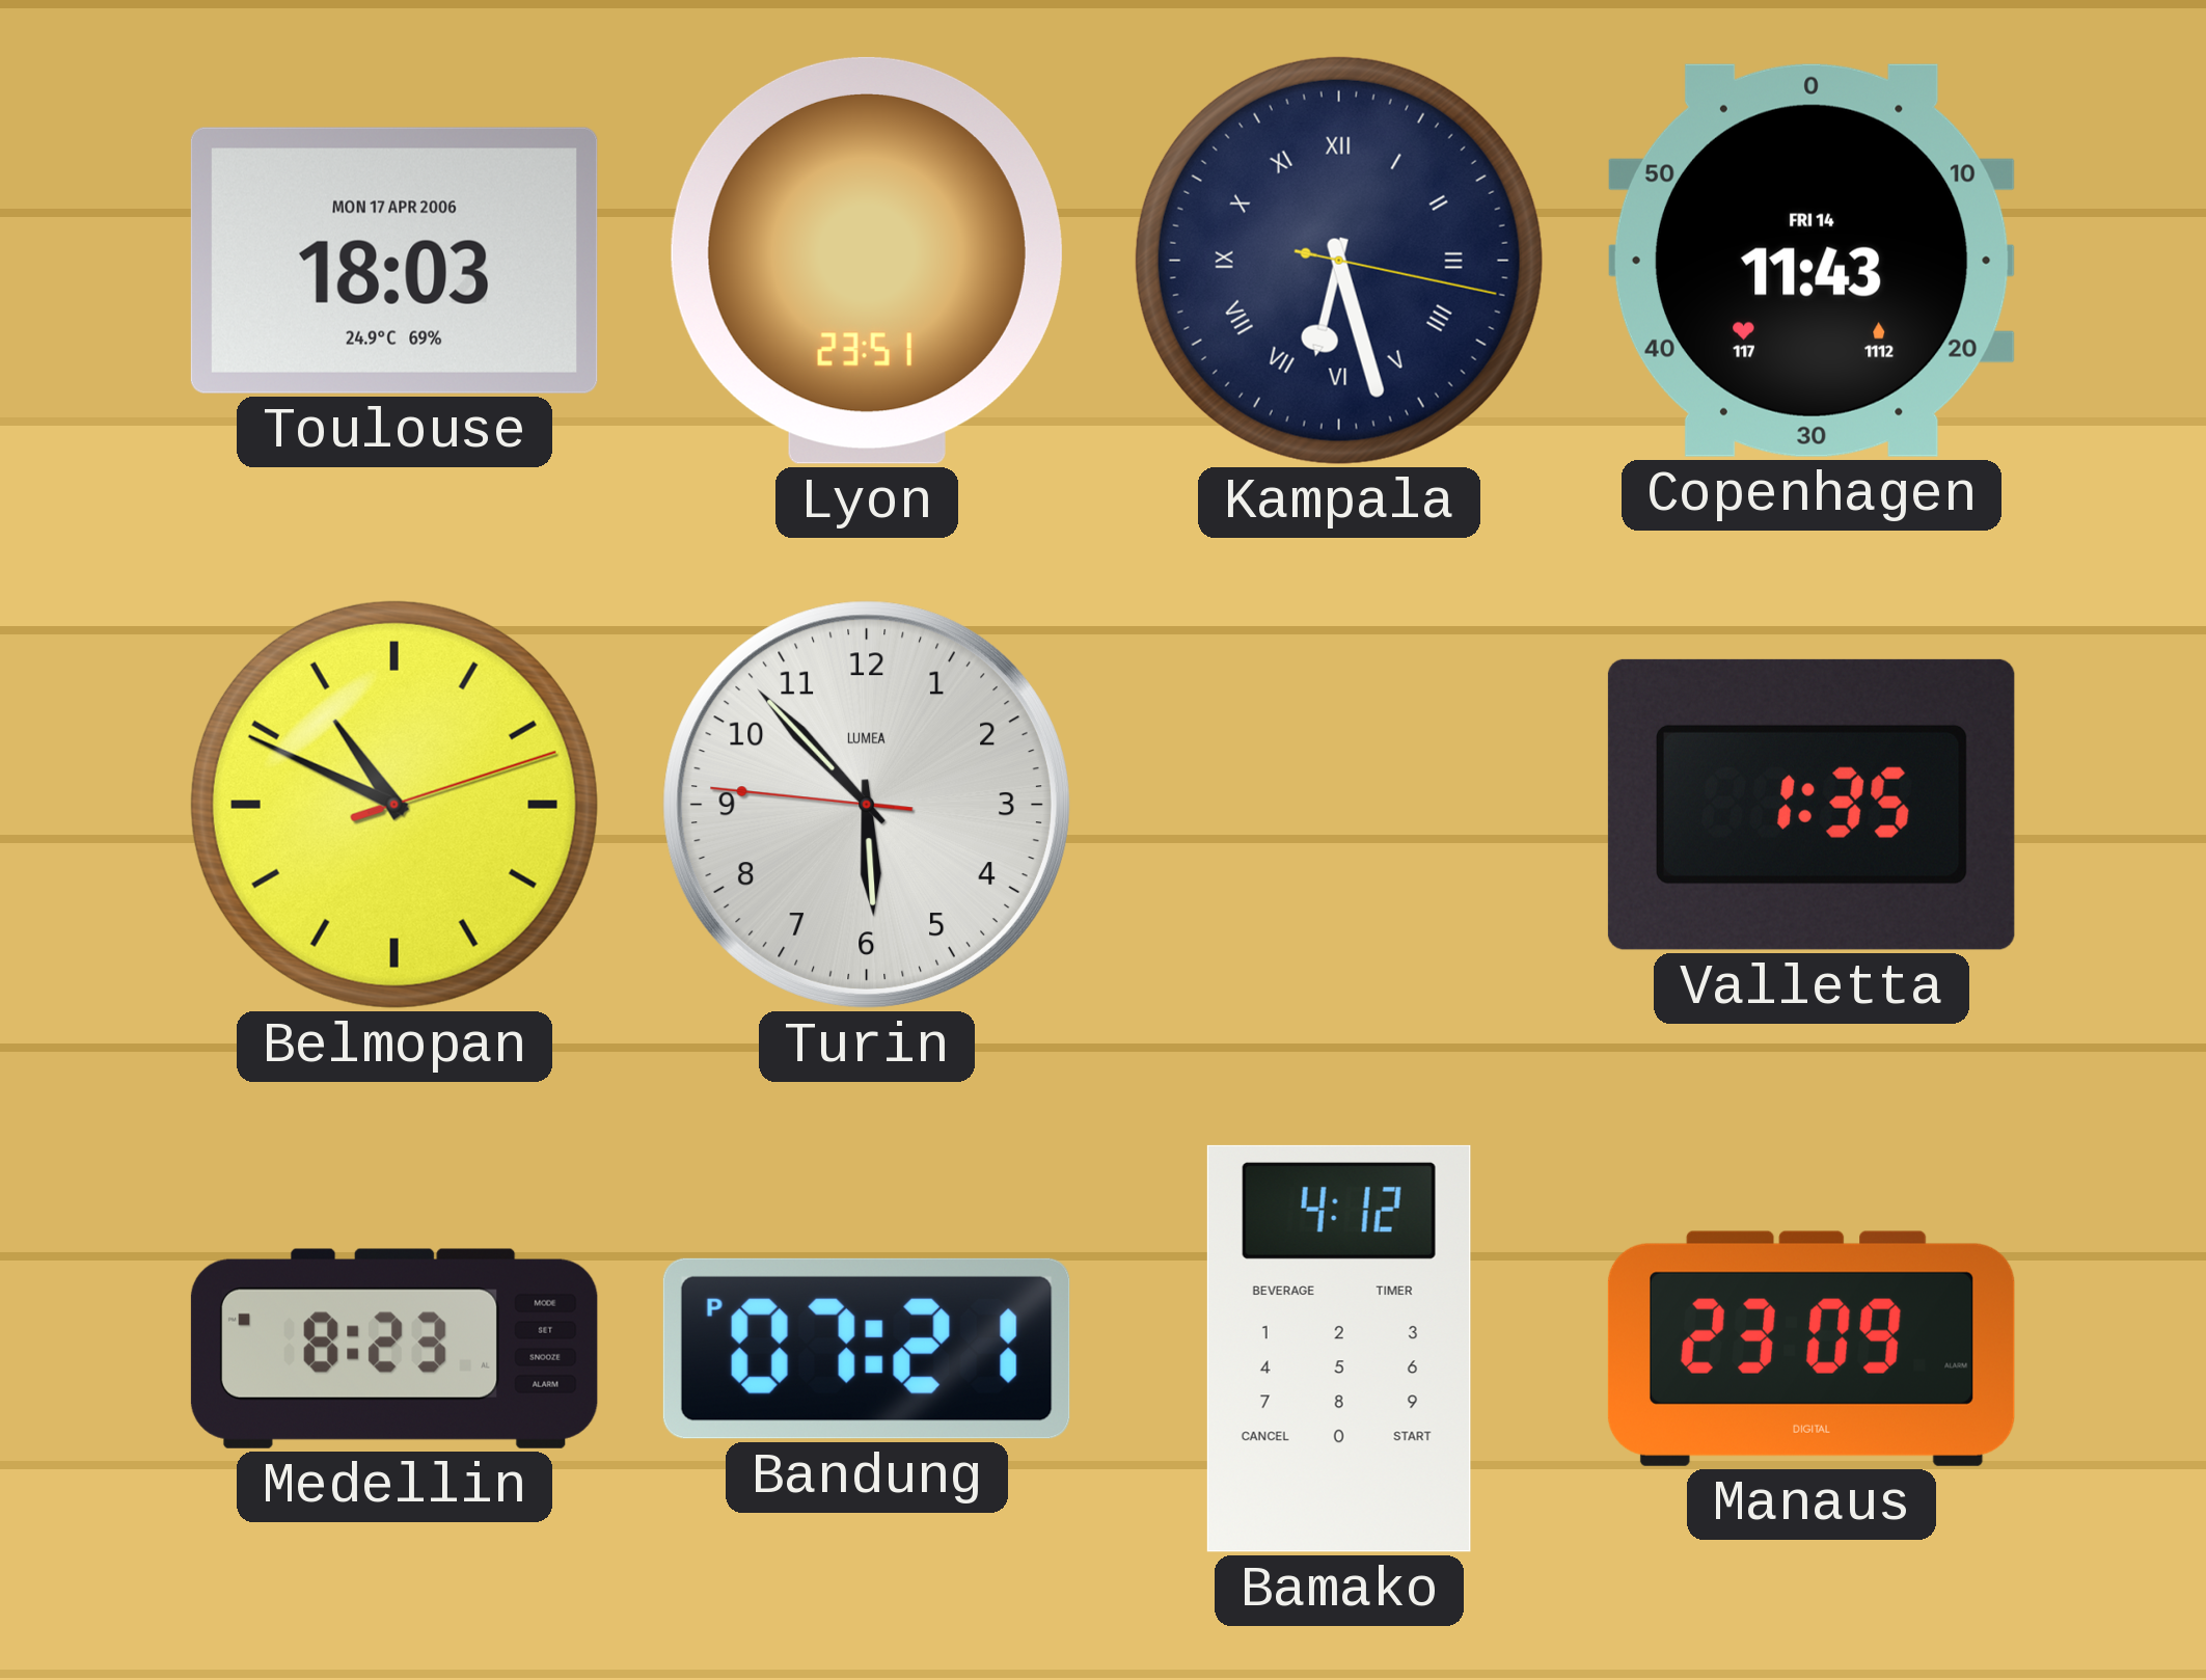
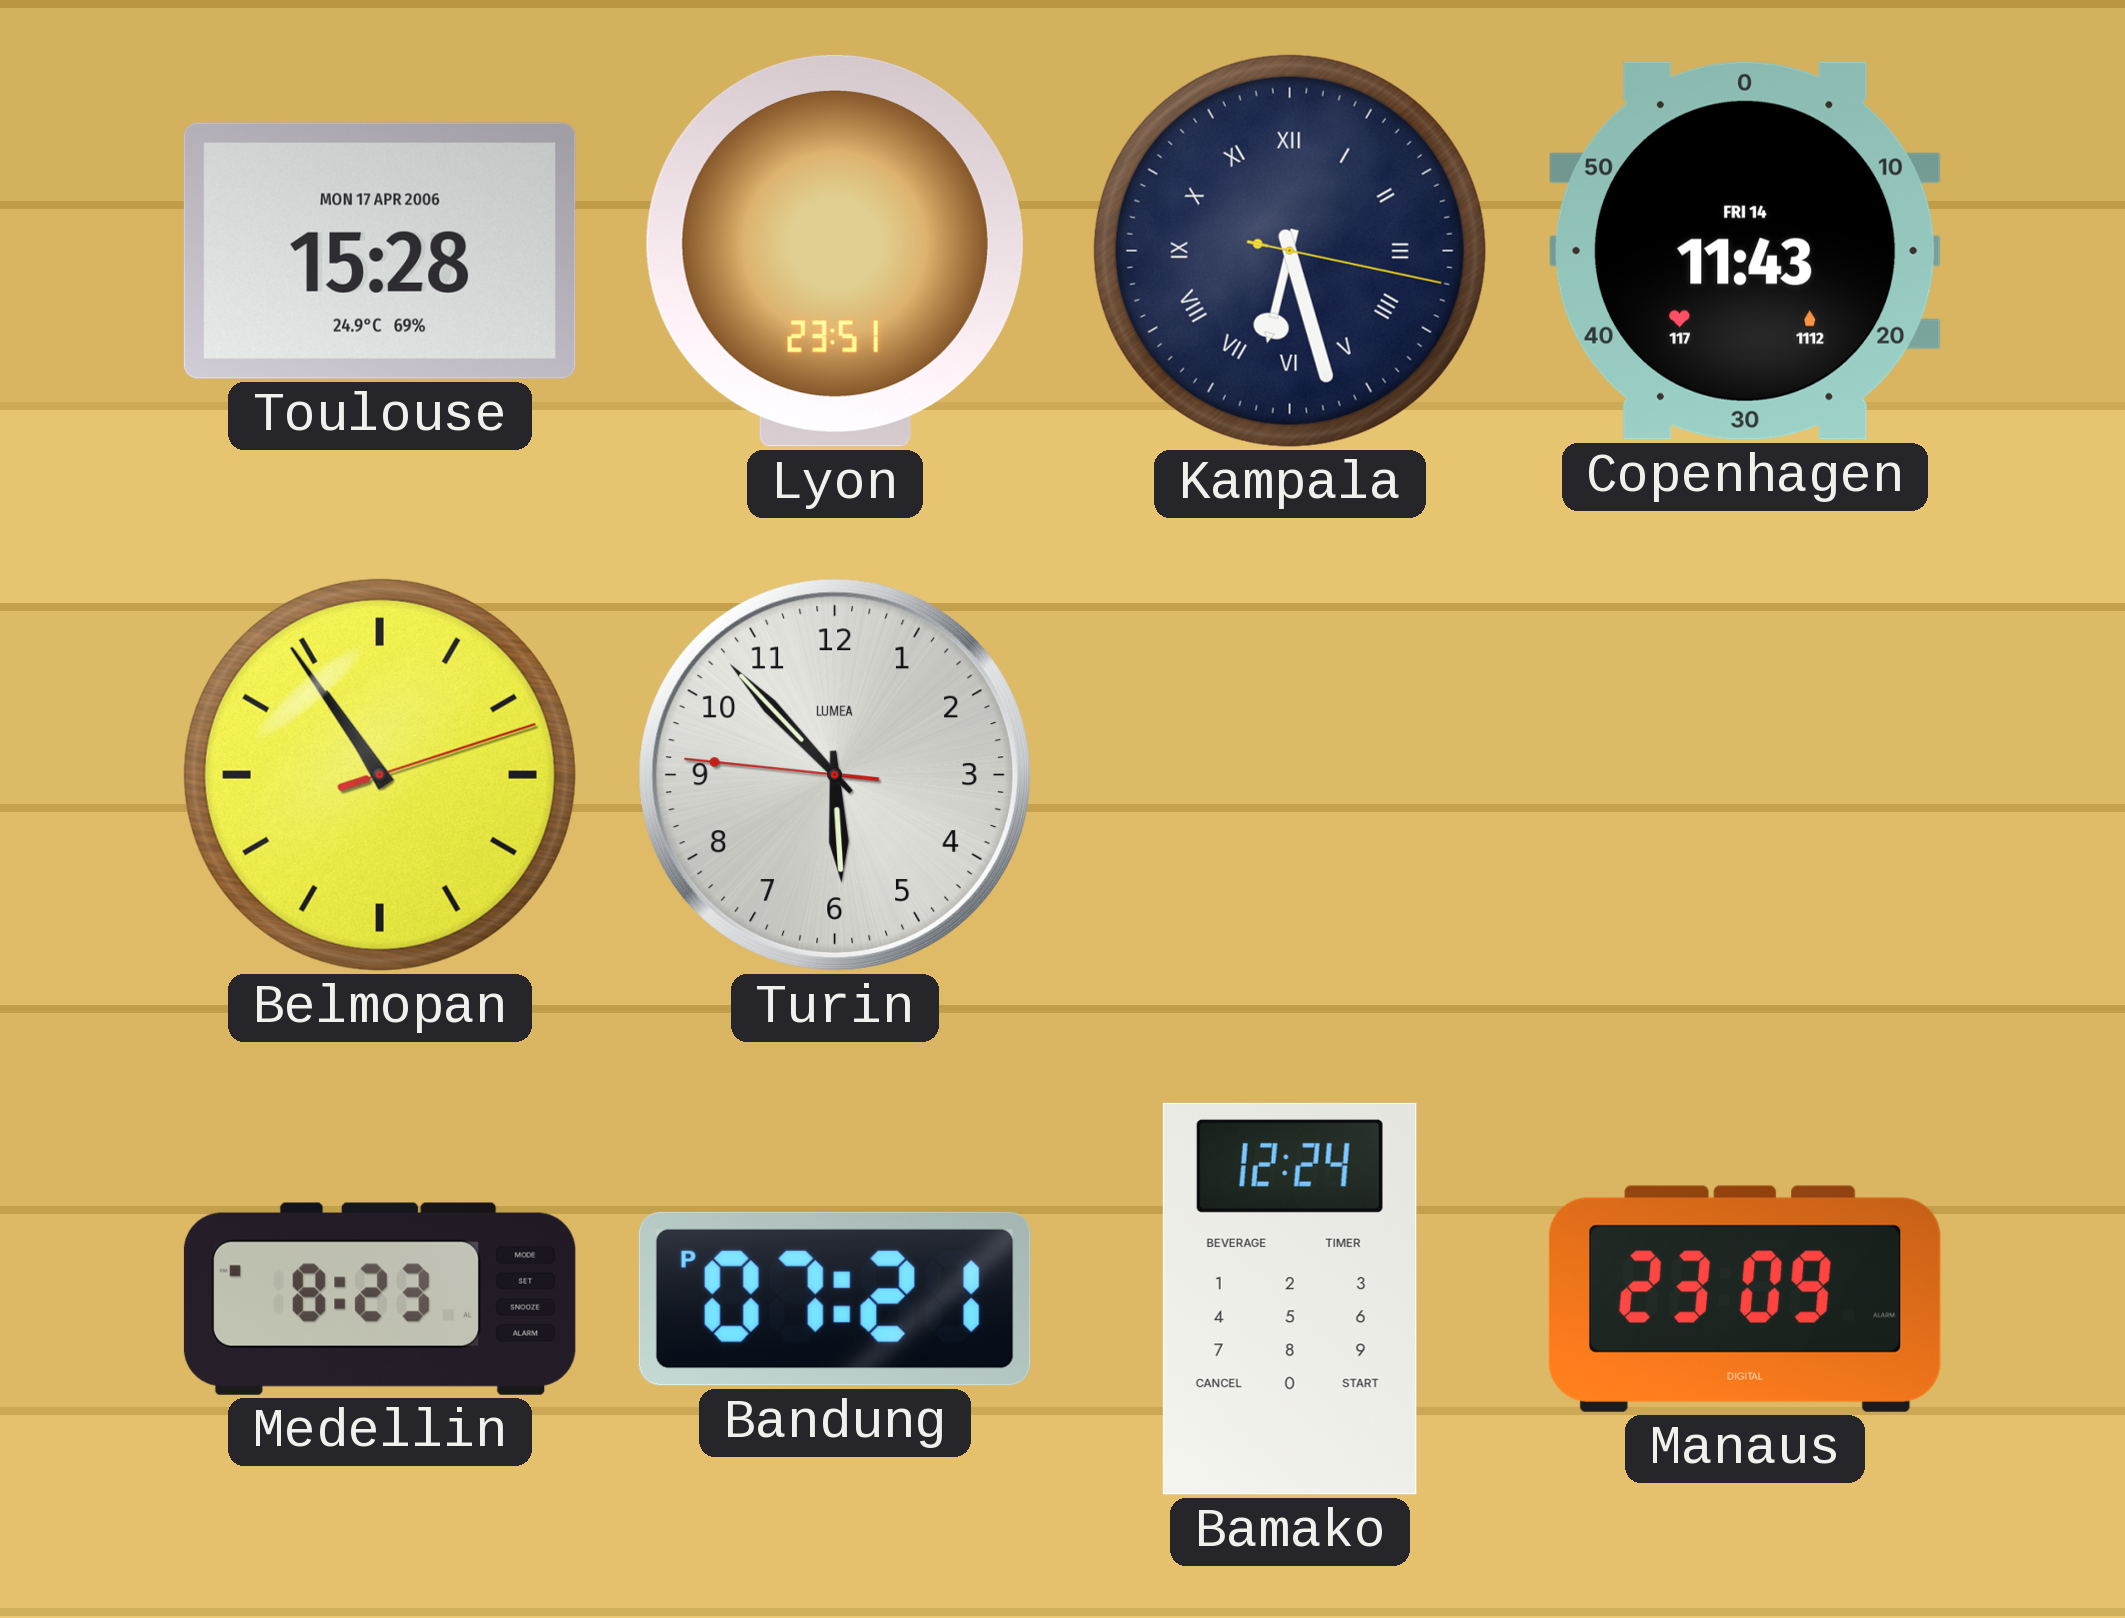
Toulouse: 18:03 -> 15:28
Belmopan: 10:49 -> 10:54
Valletta: 1:35 -> none
Bamako: 4:12 -> 12:24
